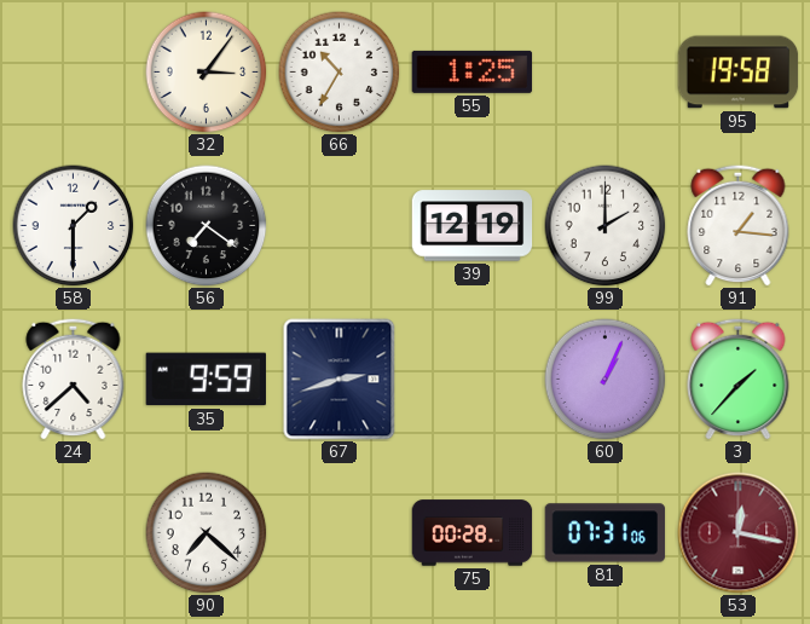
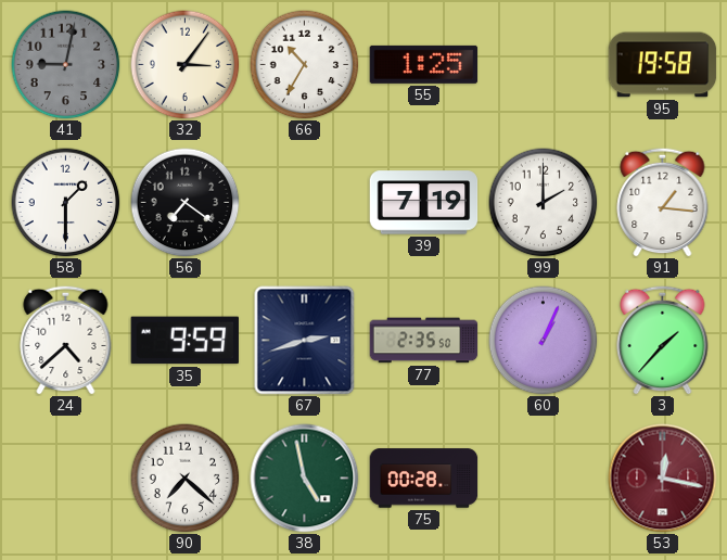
41: none -> 9:02
39: 12:19 -> 7:19
77: none -> 2:35
38: none -> 4:58
81: 07:31 -> none
